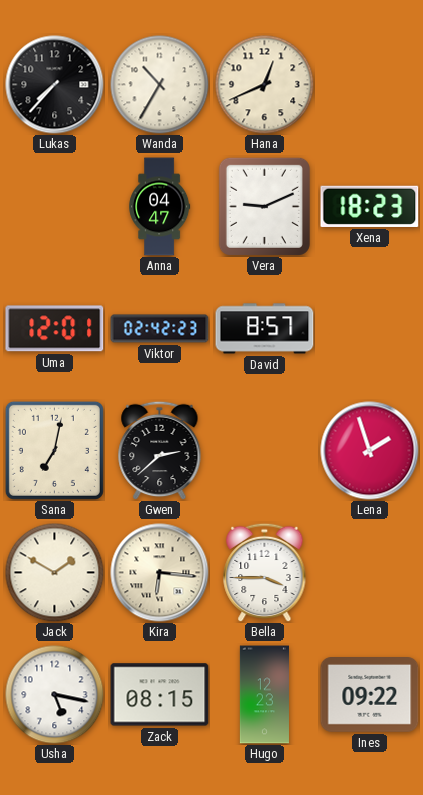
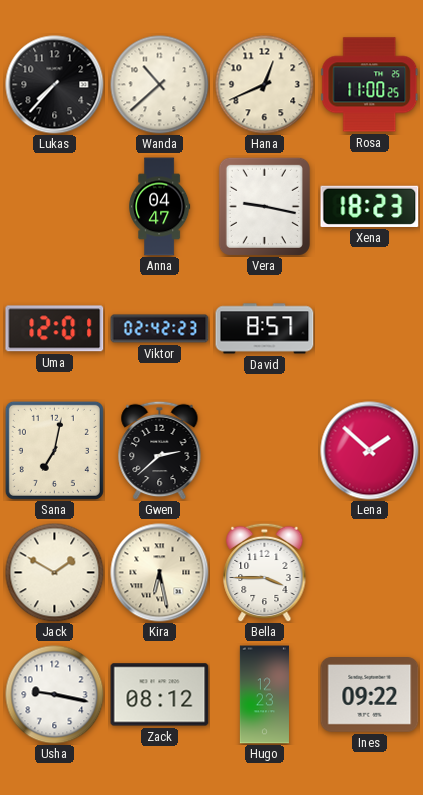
Wanda: 10:35 -> 10:38
Rosa: none -> 11:00
Vera: 9:11 -> 9:17
Lena: 1:57 -> 1:52
Kira: 6:16 -> 6:28
Usha: 5:17 -> 9:17
Zack: 08:15 -> 08:12
